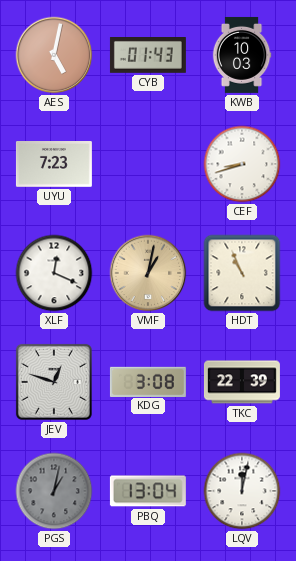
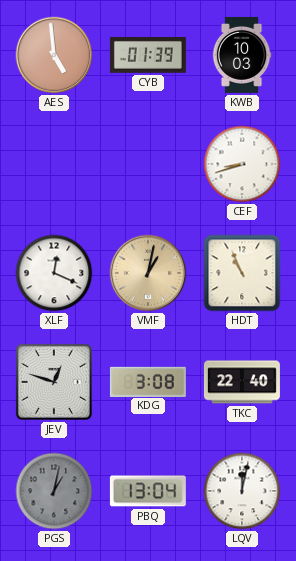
AES: 5:02 -> 4:59
CYB: 01:43 -> 01:39
UYU: 7:23 -> none
TKC: 22:39 -> 22:40
